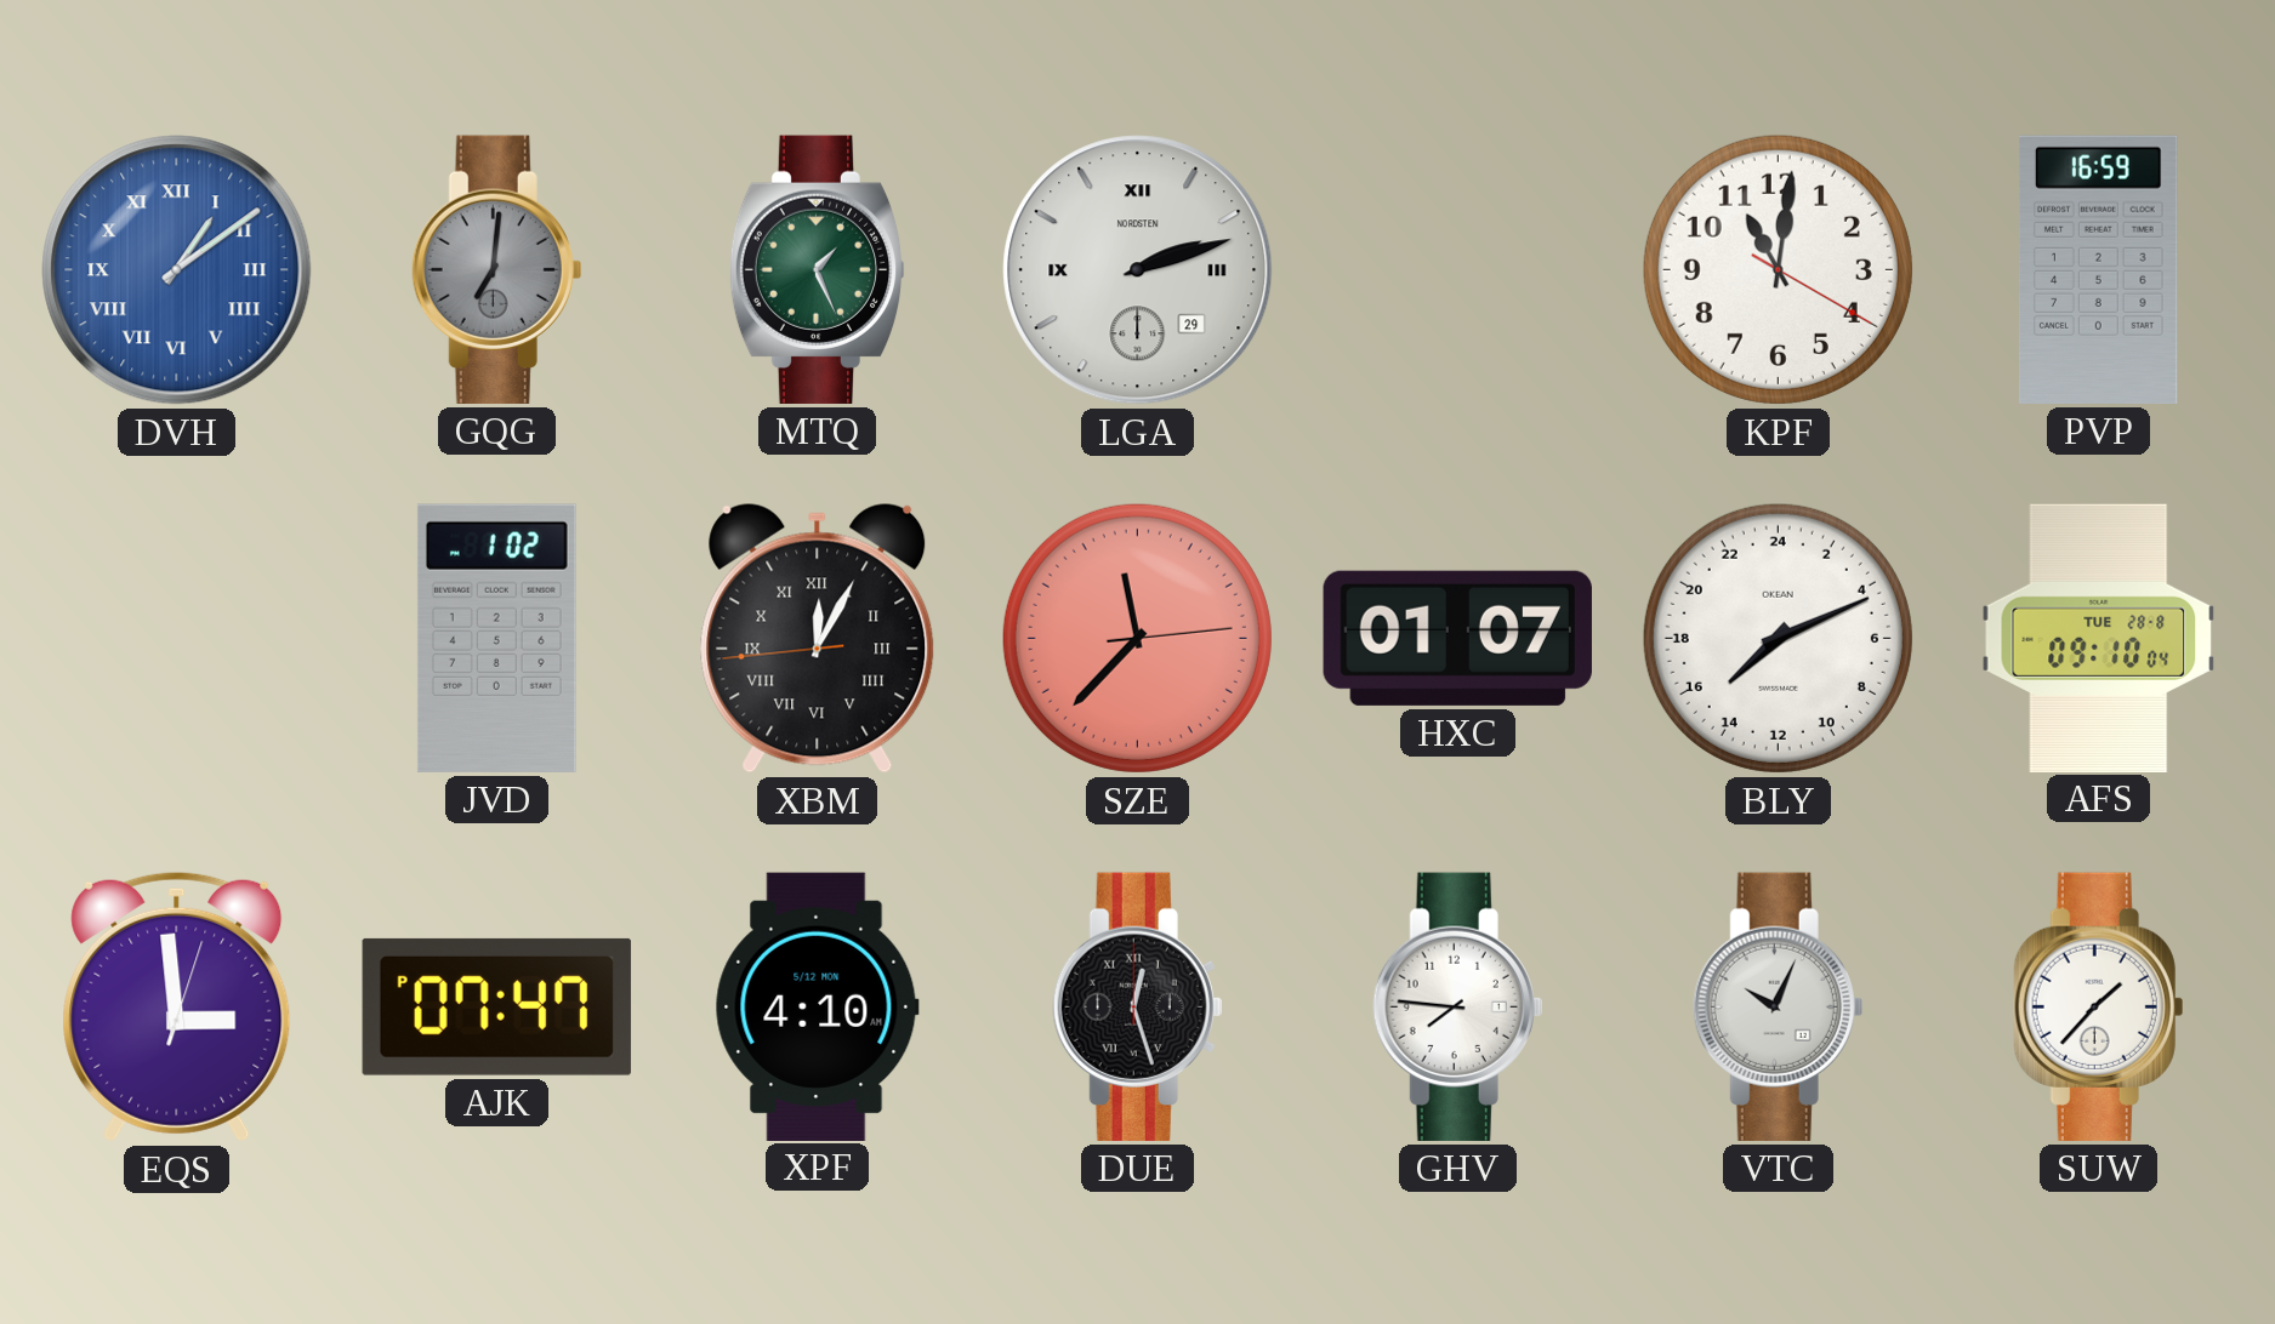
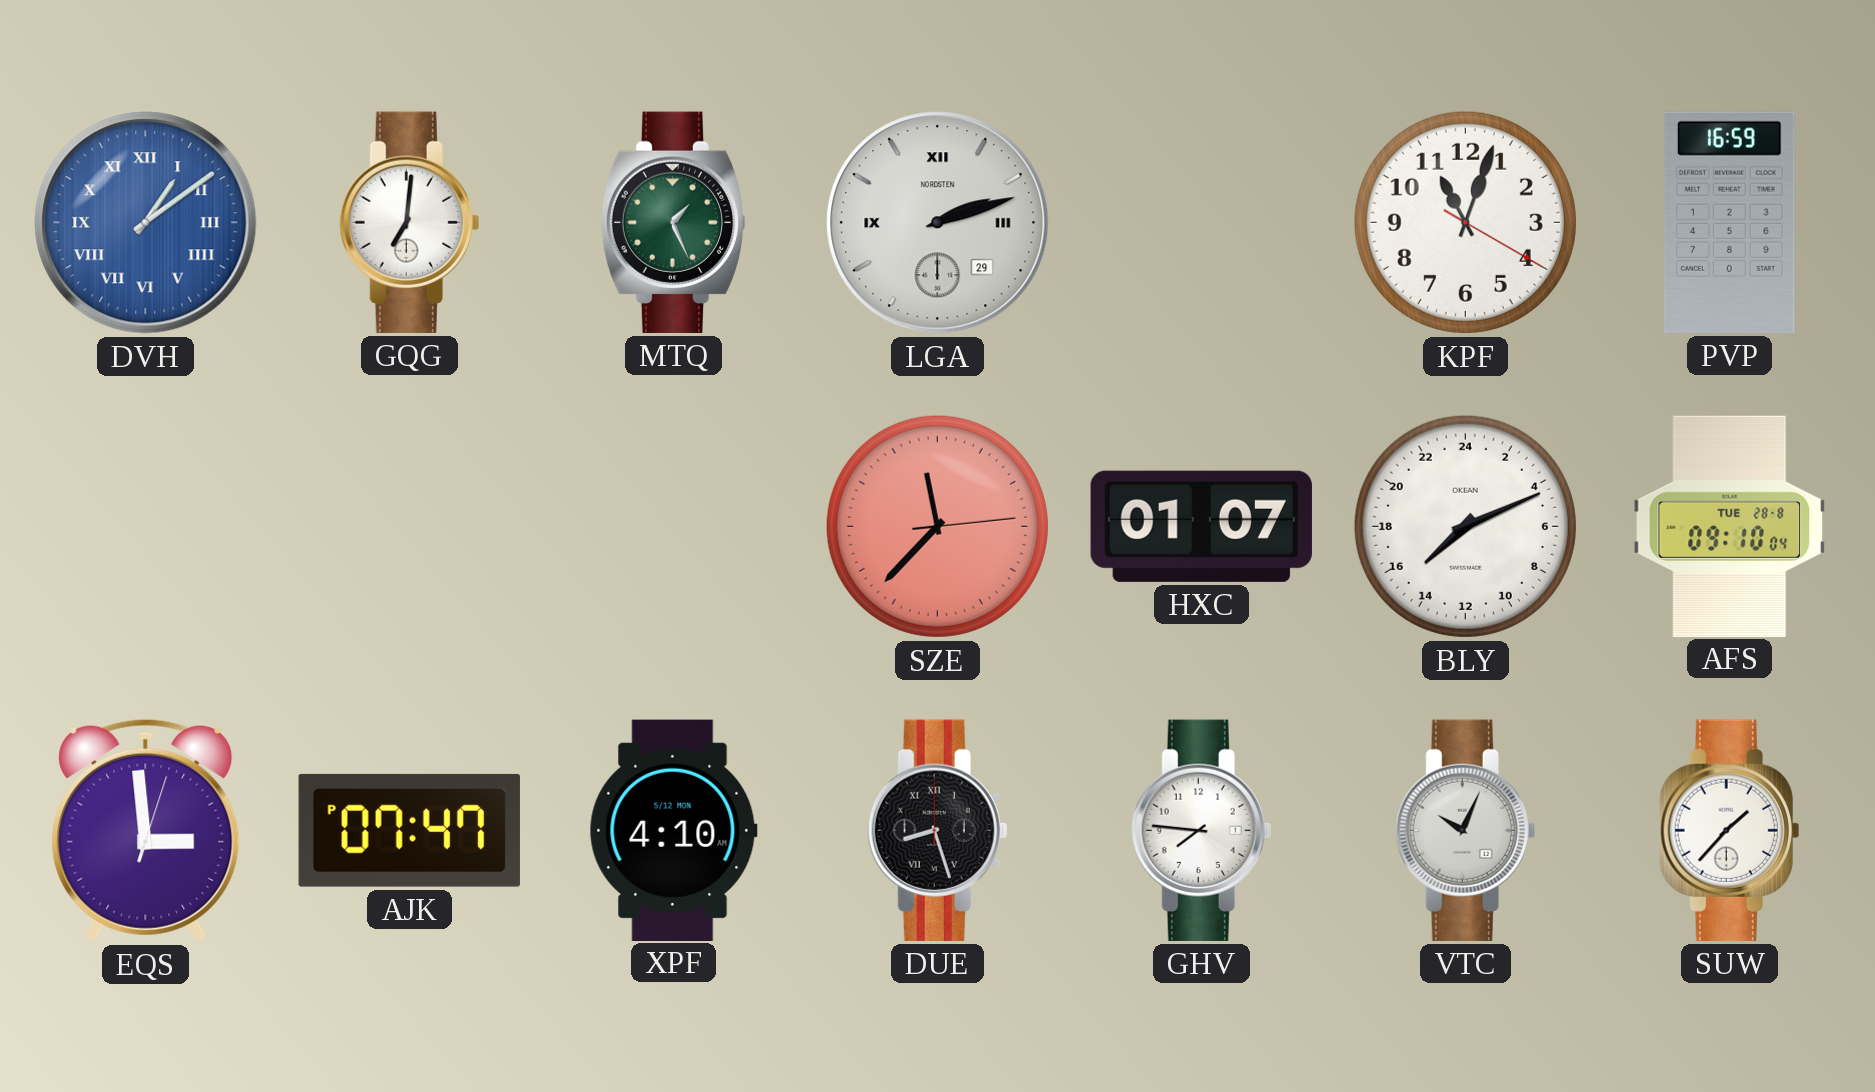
GQG dial: grey -> white
KPF: 11:01 -> 11:03
JVD: 1:02 -> none
XBM: 12:04 -> none
DUE: 12:27 -> 8:27
